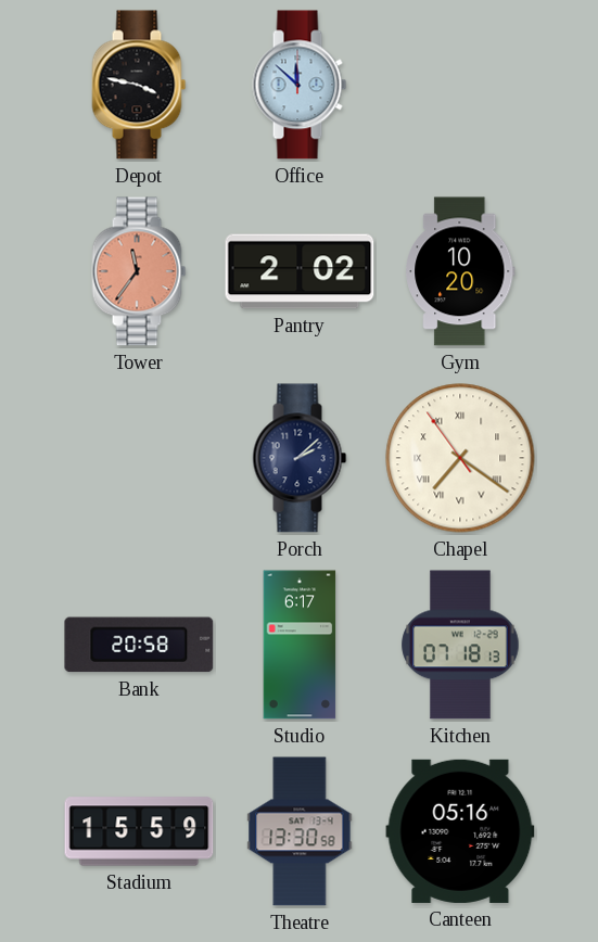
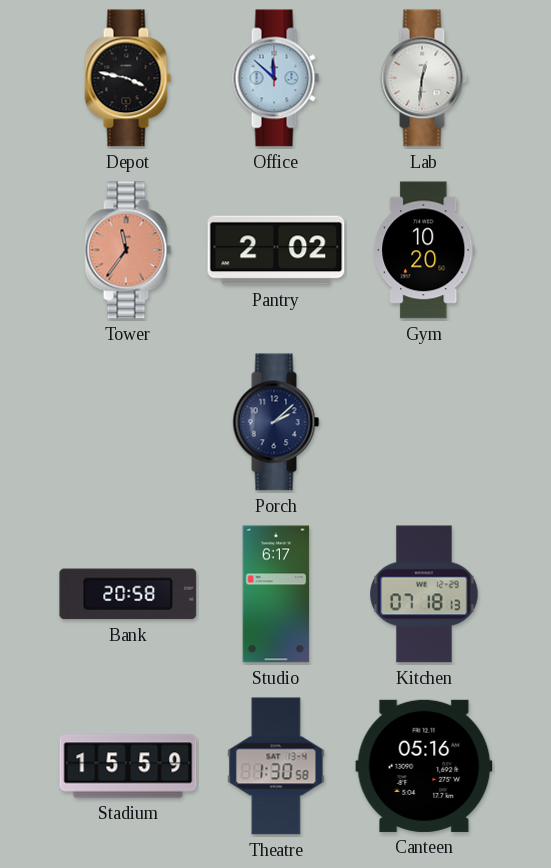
Lab: none -> 12:31
Chapel: 7:20 -> none
Theatre: 13:30 -> 1:30
